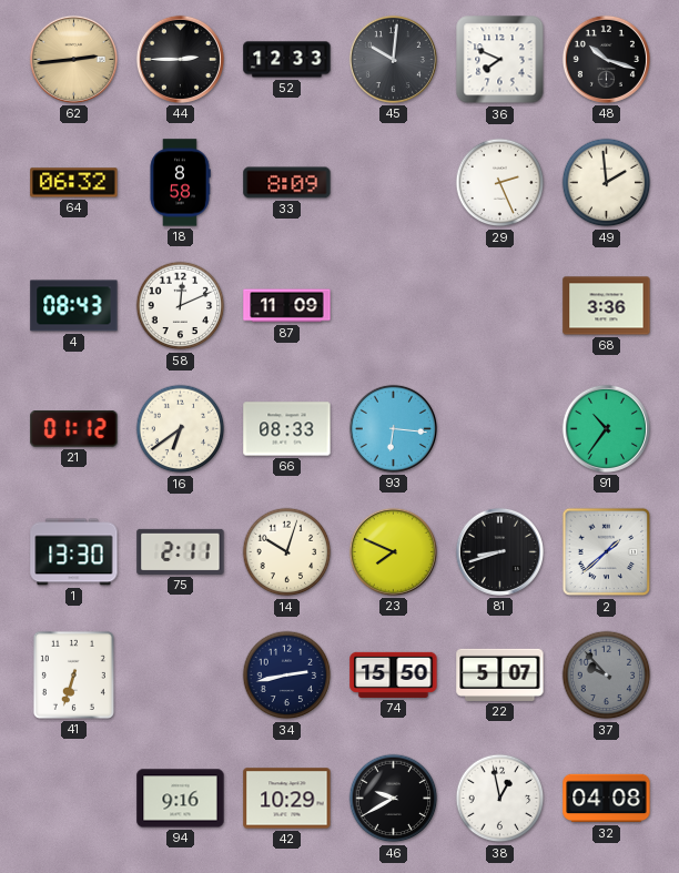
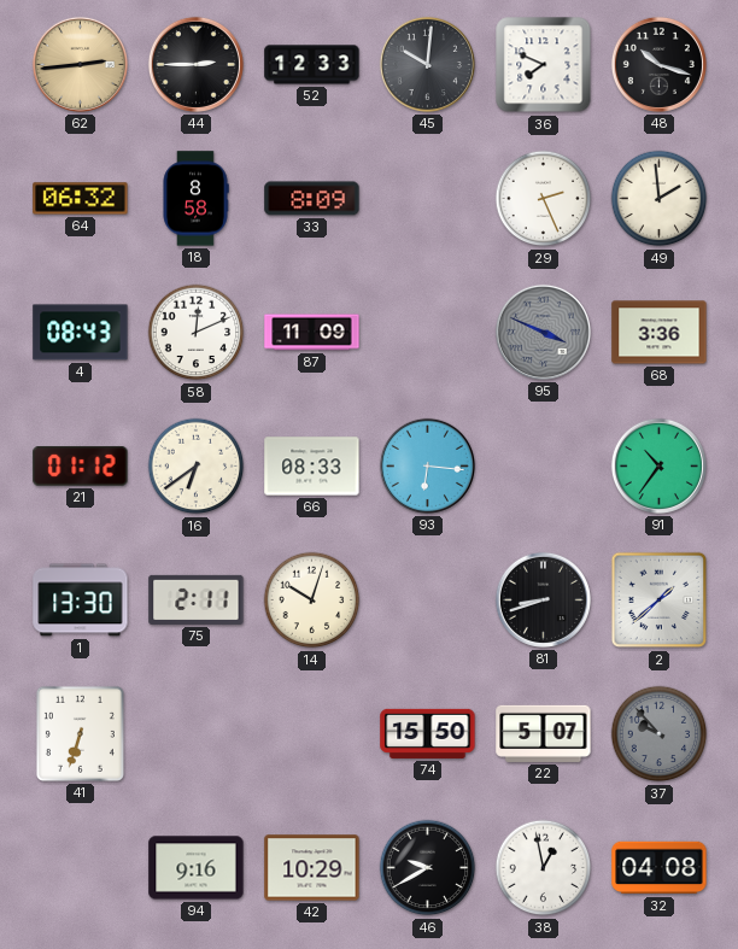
95: none -> 3:49
23: 7:49 -> none
34: 2:43 -> none
